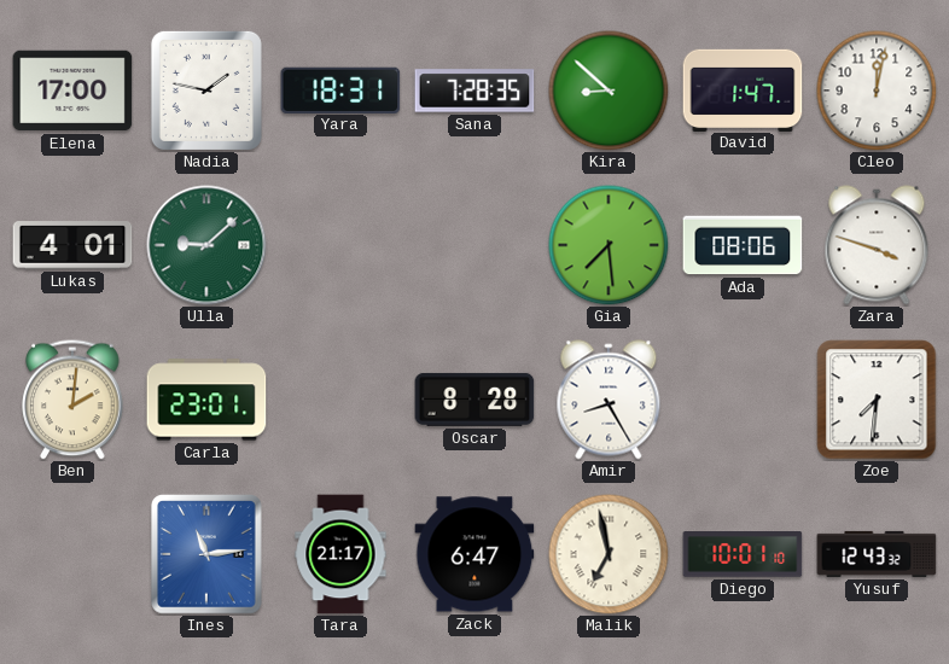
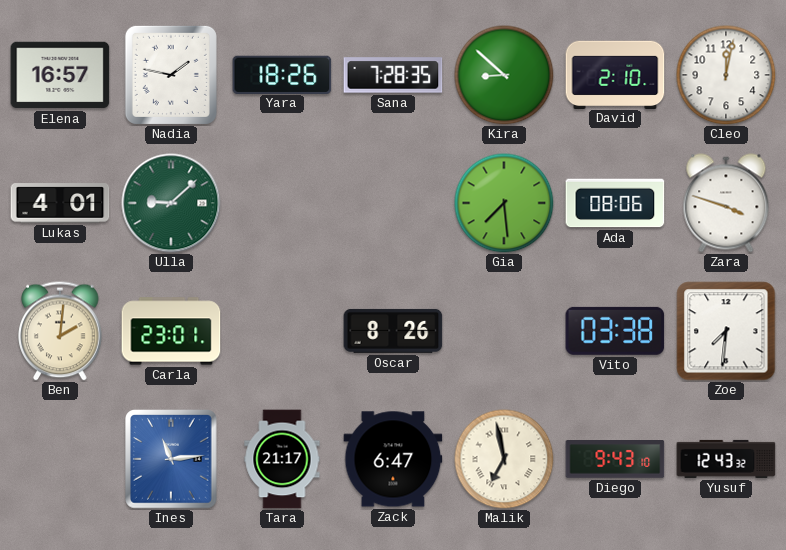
Elena: 17:00 -> 16:57
Yara: 18:31 -> 18:26
David: 1:47 -> 2:10
Oscar: 8:28 -> 8:26
Amir: 8:25 -> none
Vito: none -> 03:38
Diego: 10:01 -> 9:43
